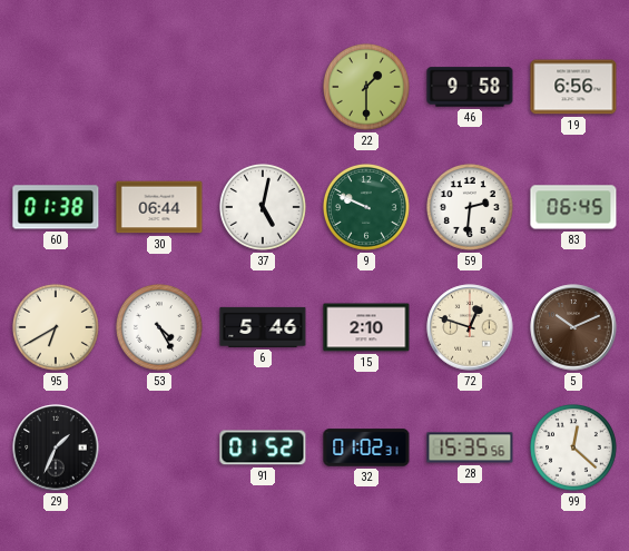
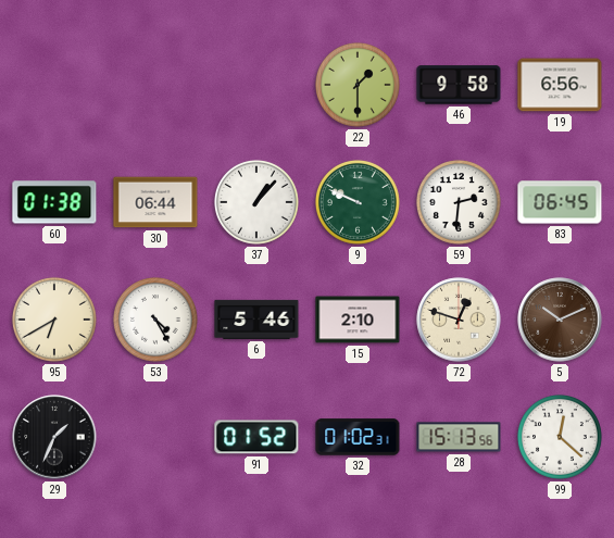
37: 5:02 -> 1:07
28: 15:35 -> 15:13
